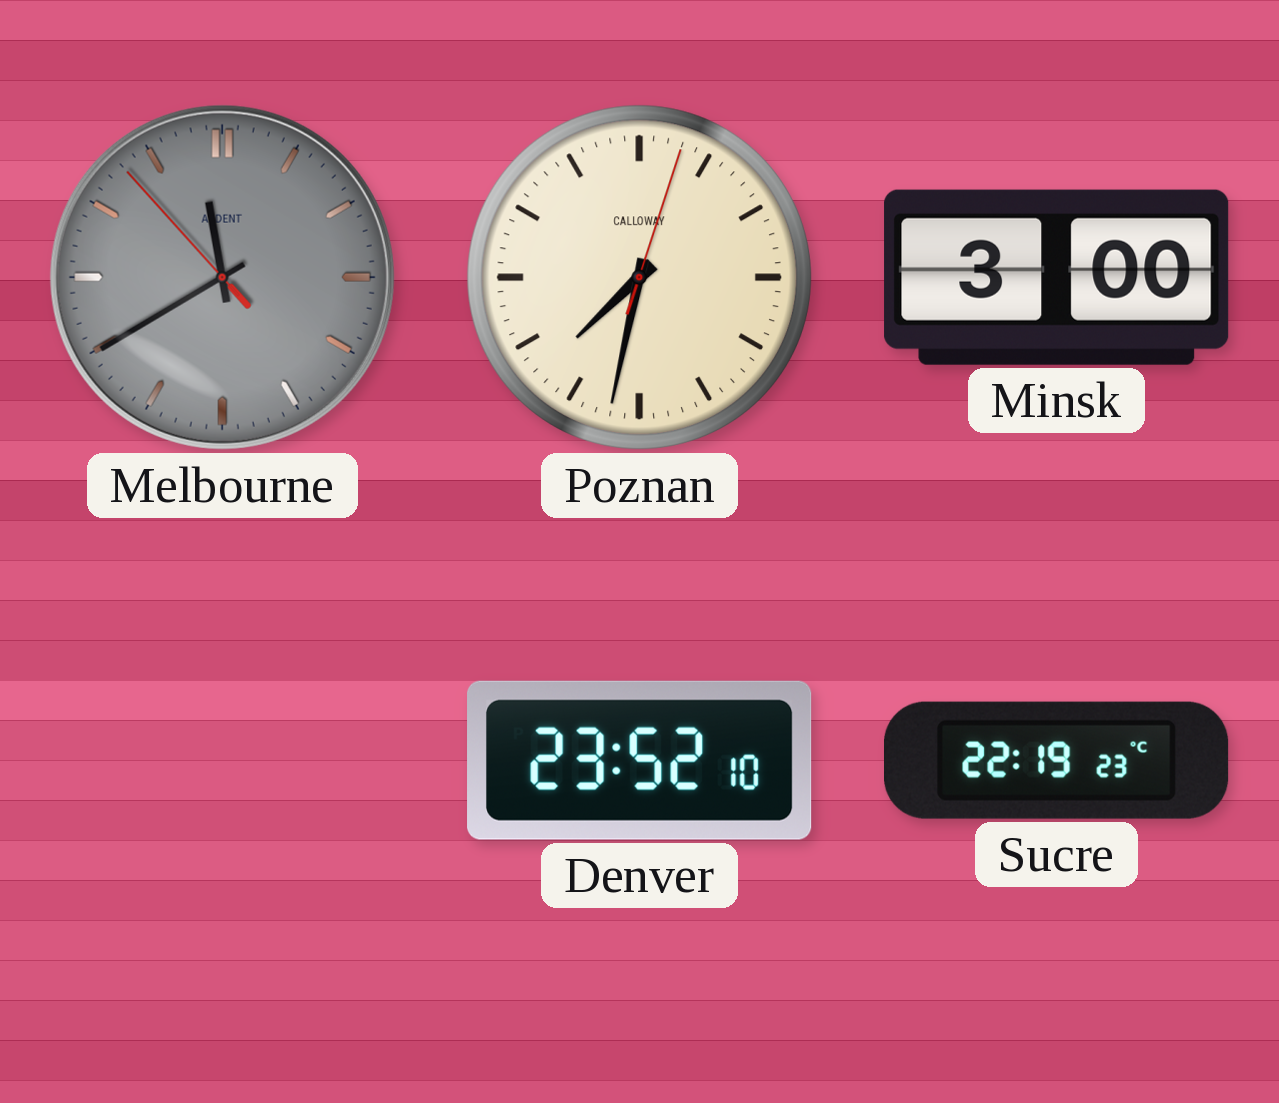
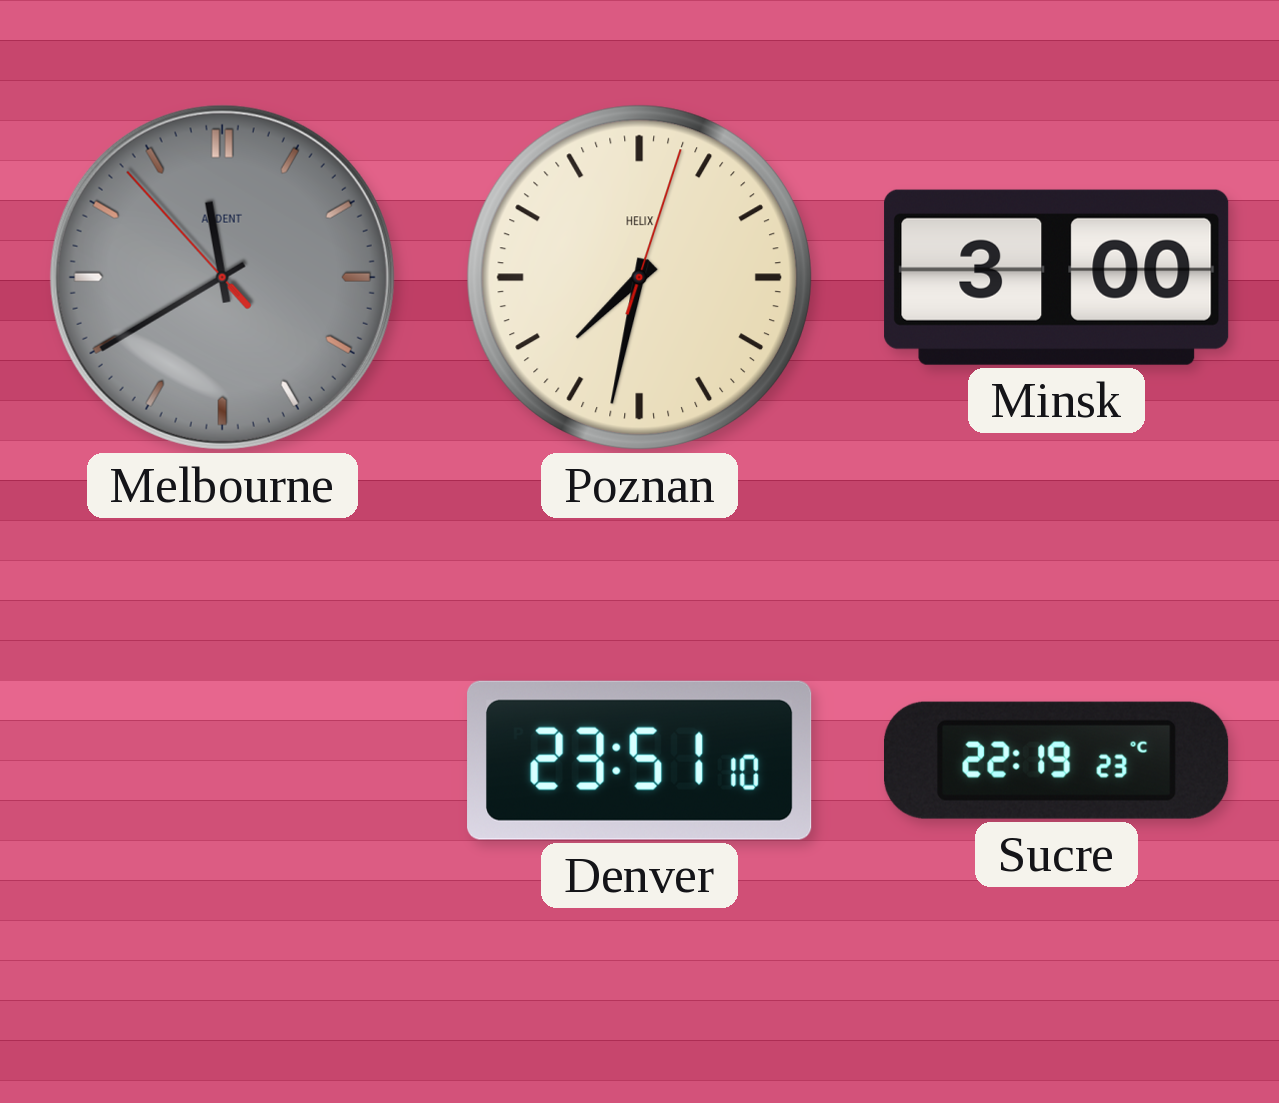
Poznan brand: CALLOWAY -> HELIX
Denver: 23:52 -> 23:51
